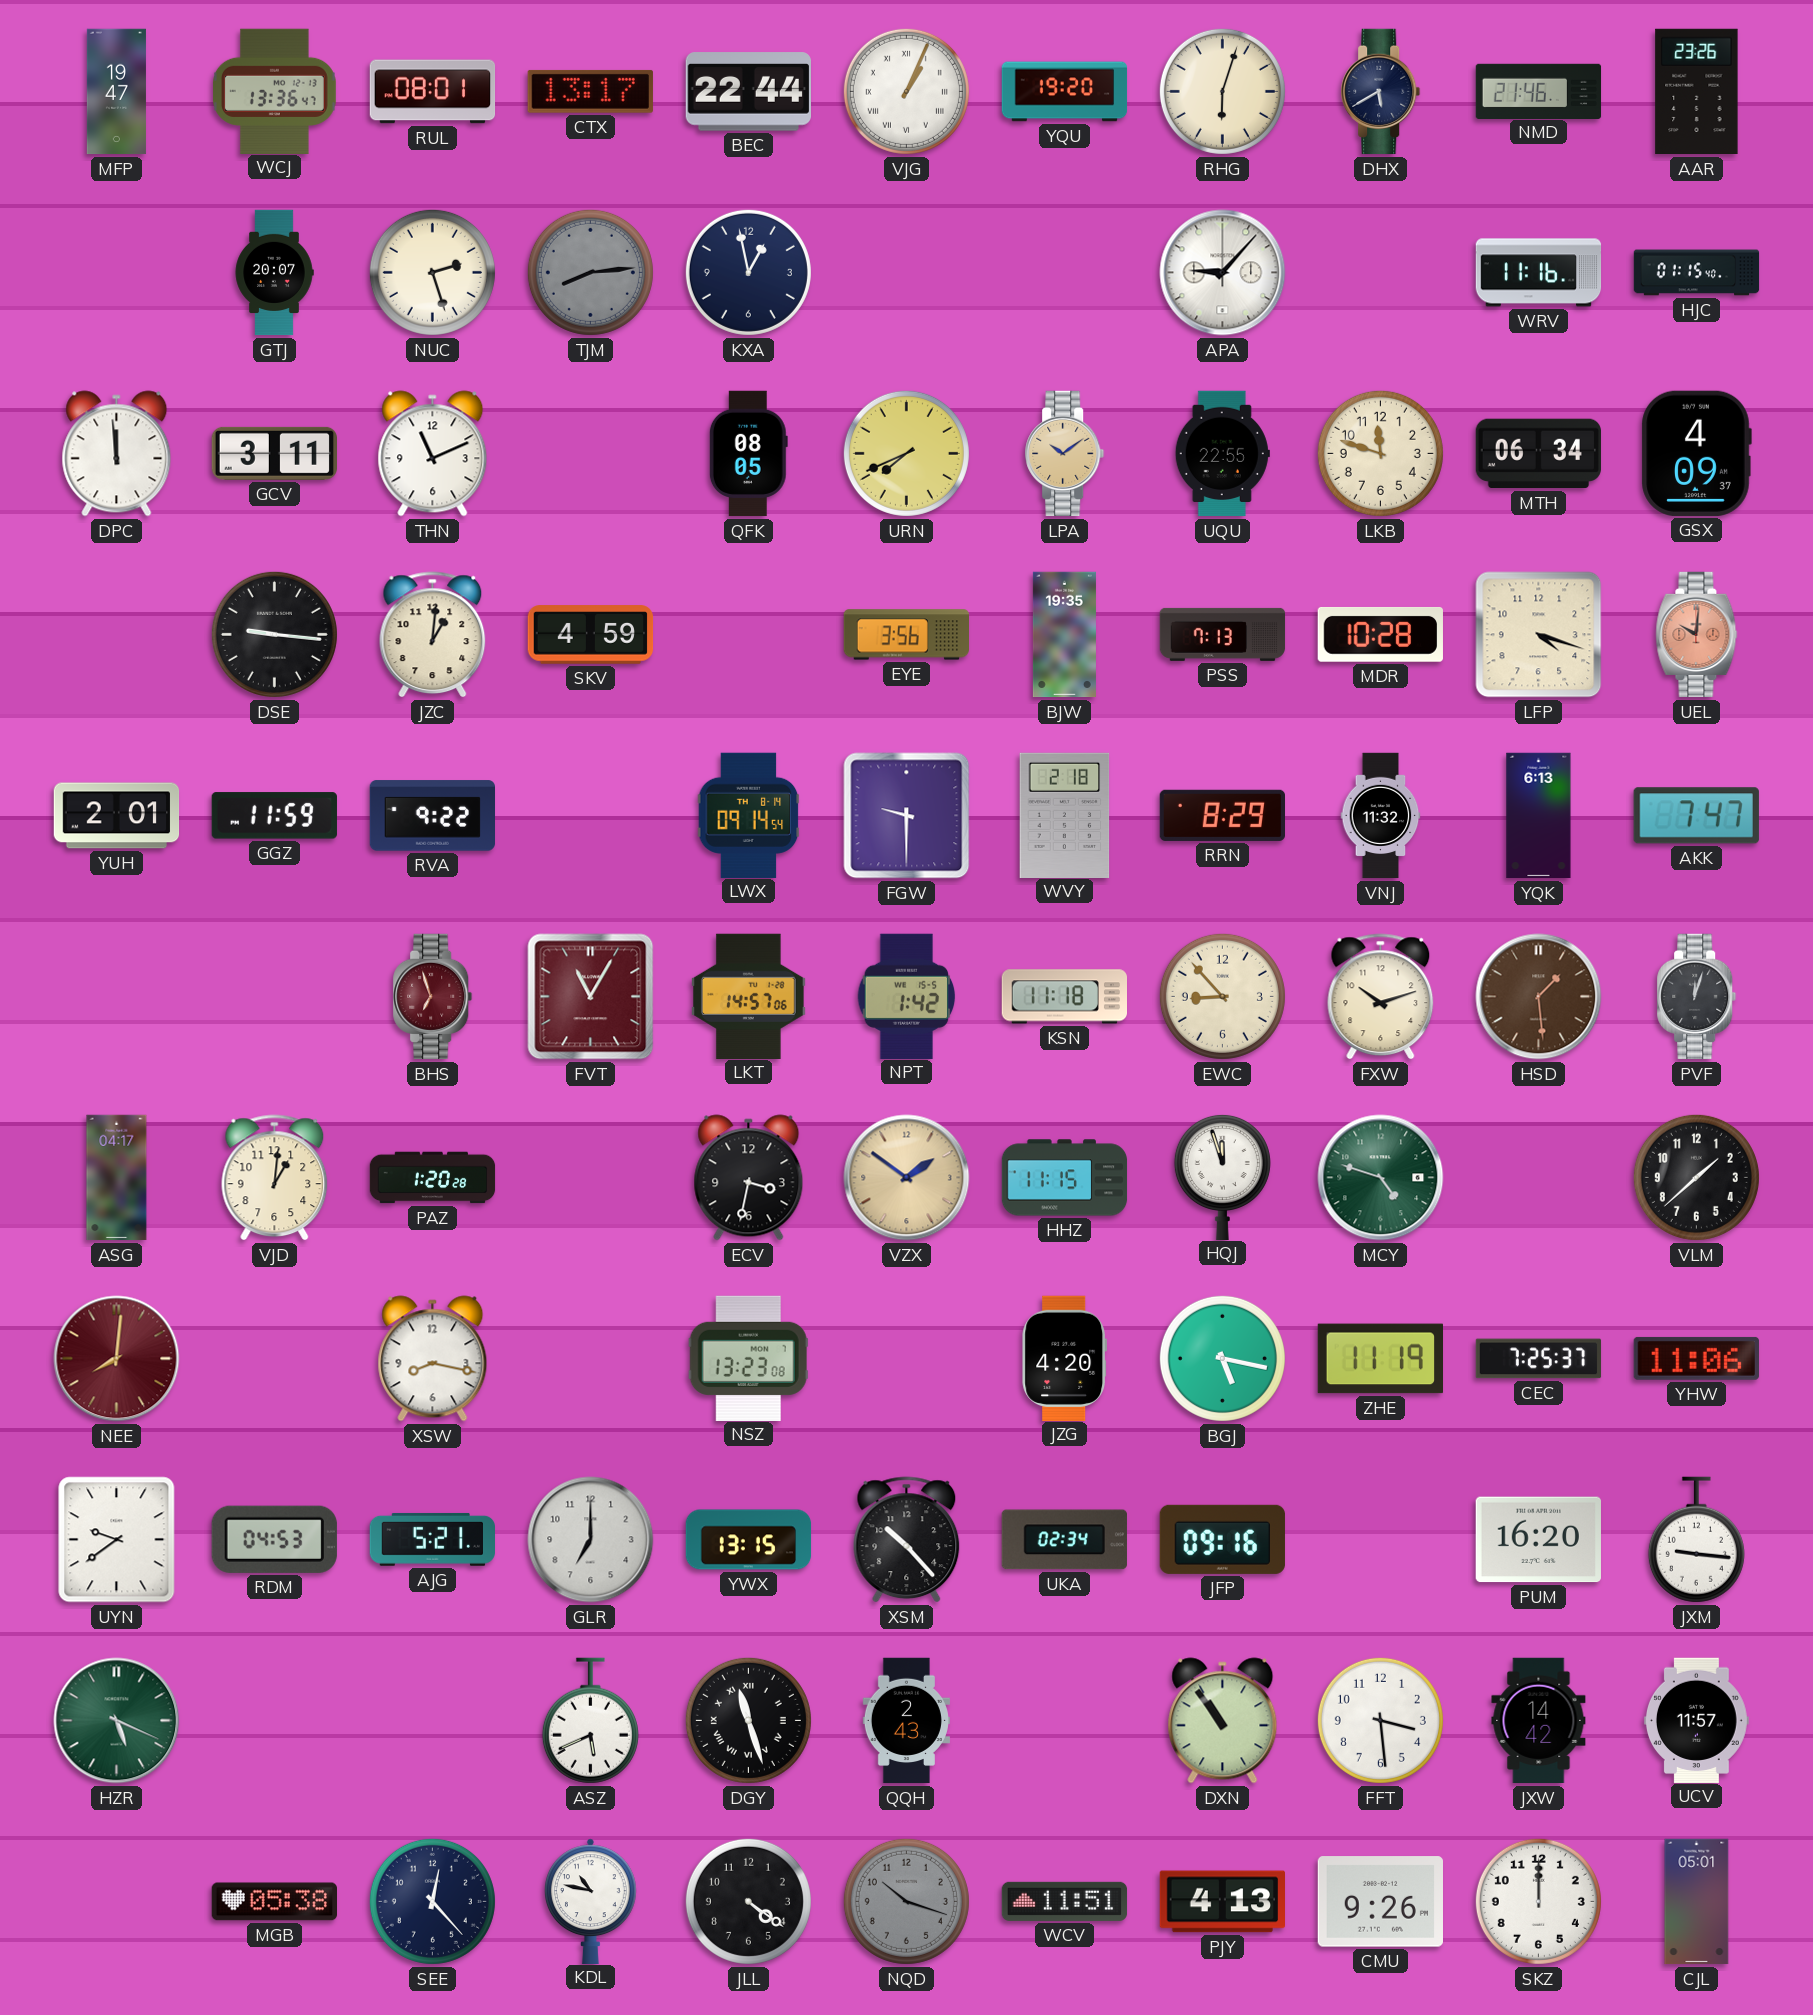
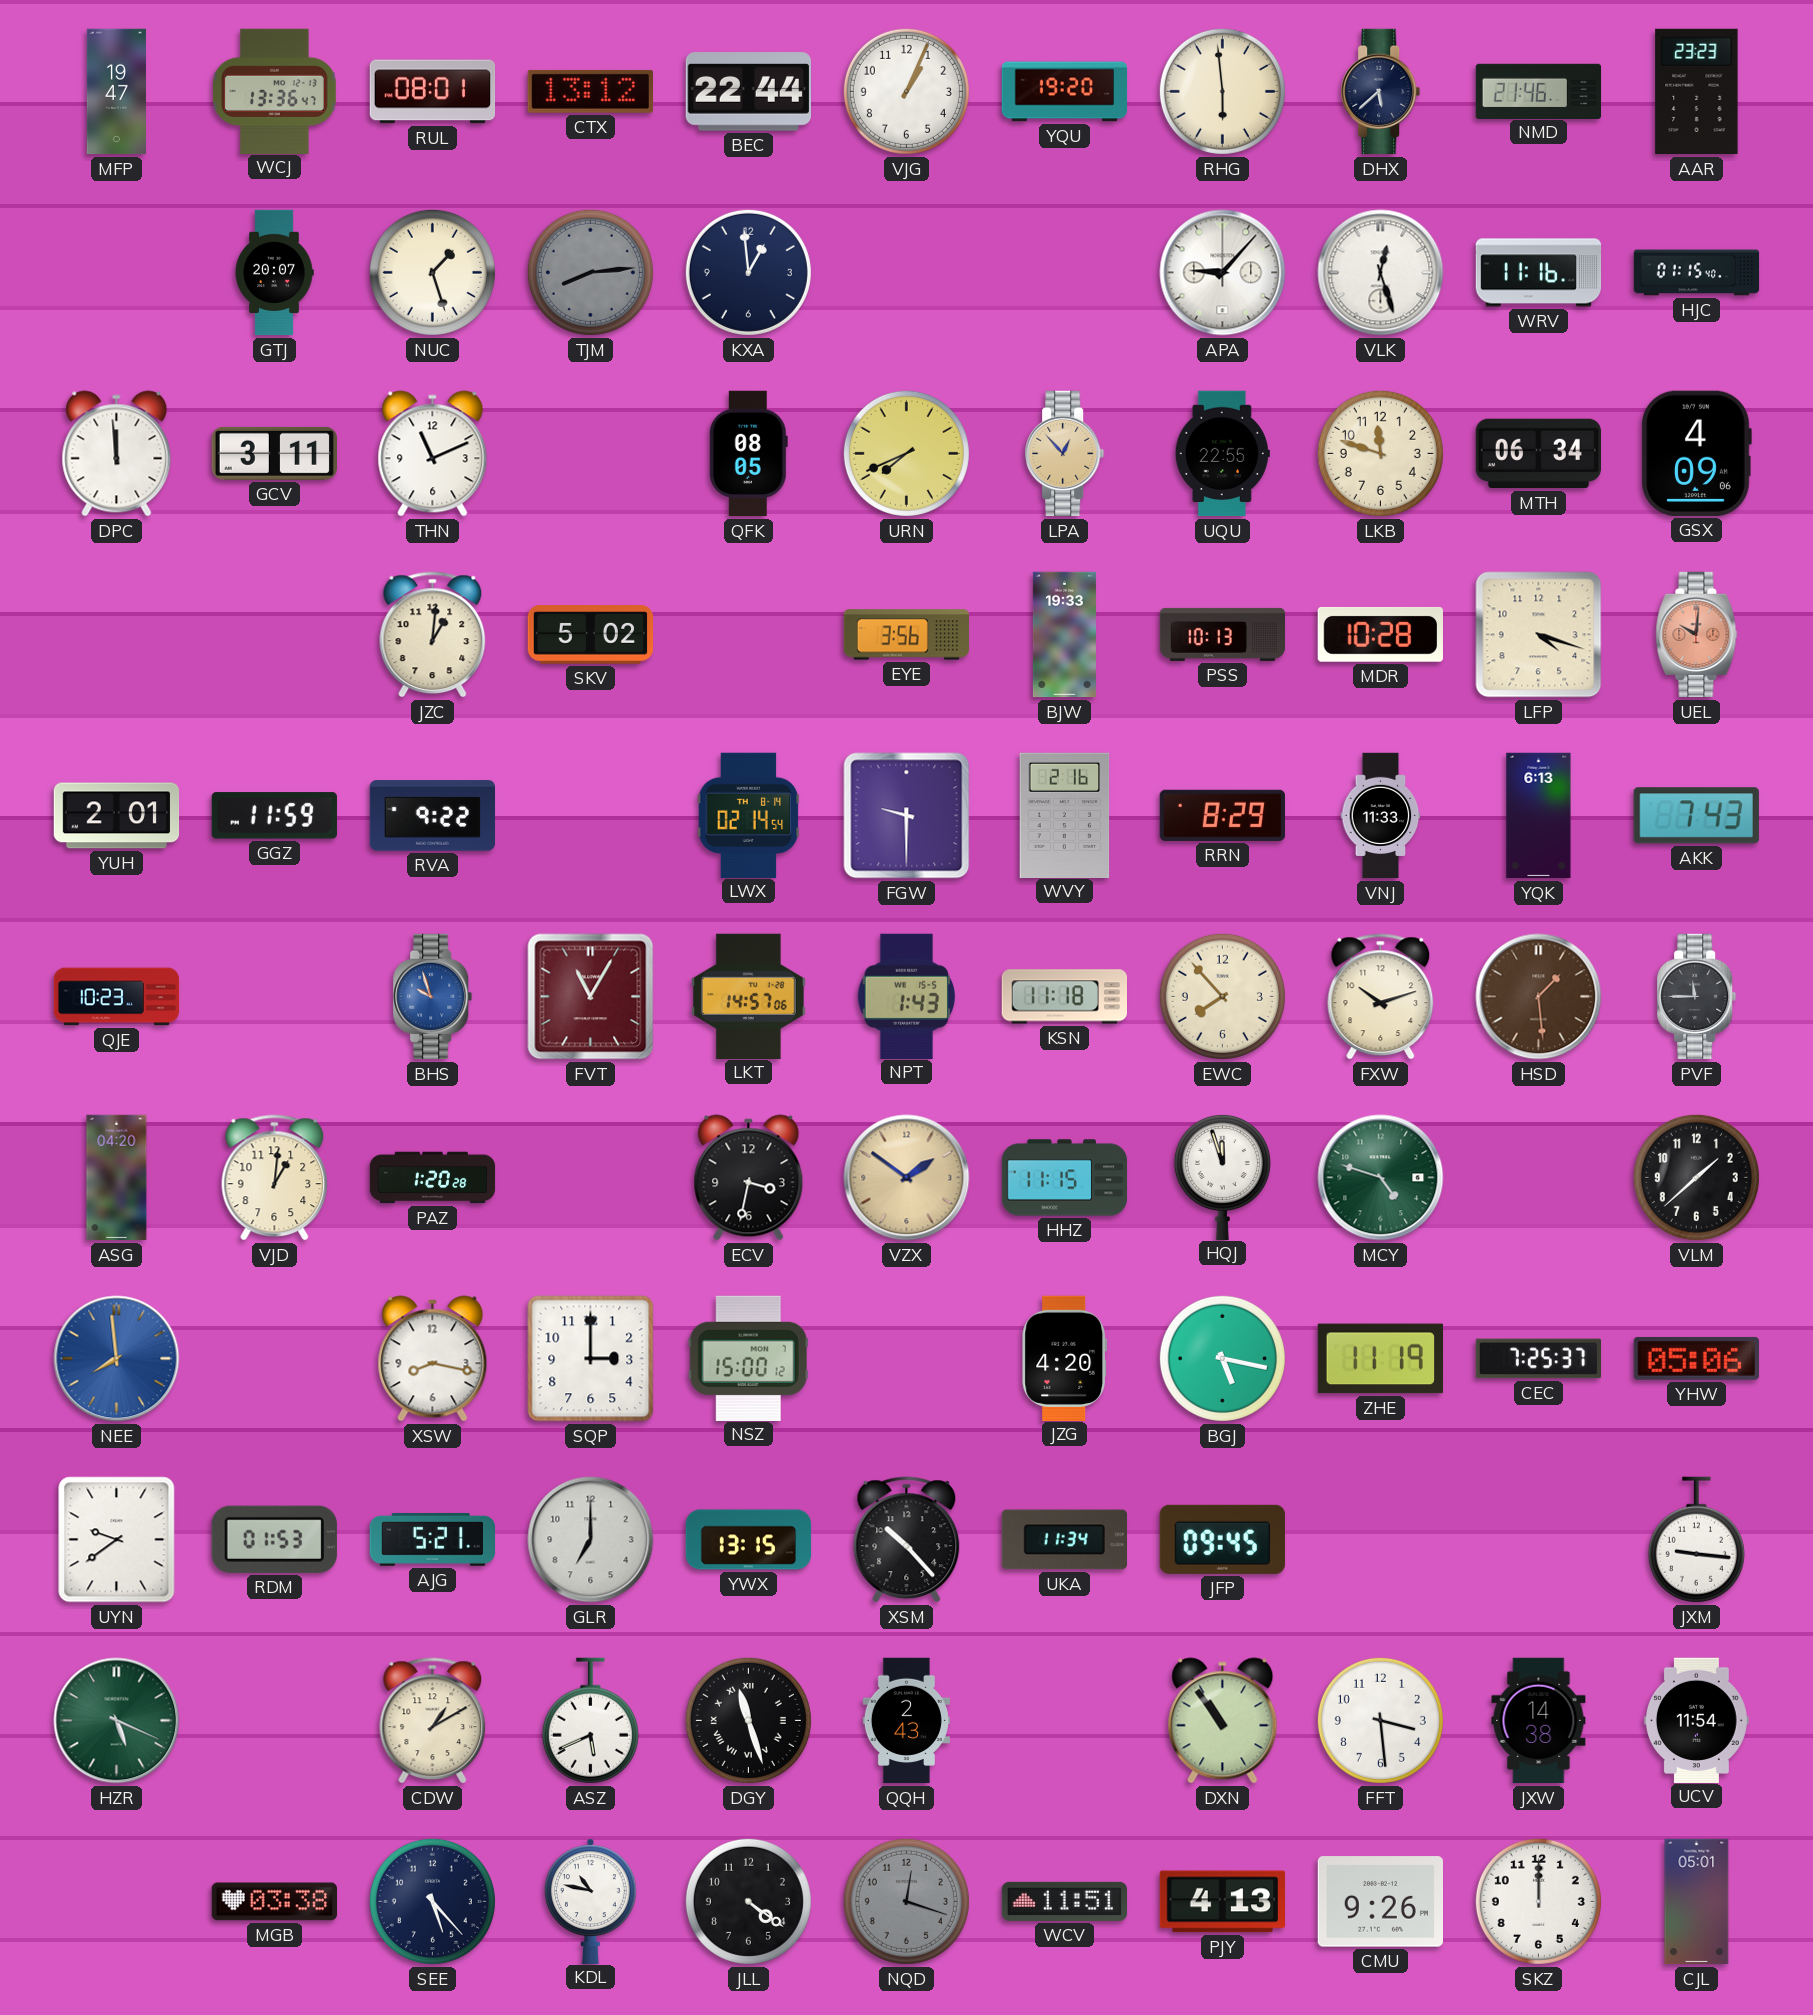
CTX: 13:17 -> 13:12
VJG numerals: Roman -> Arabic
RHG: 6:03 -> 5:59
DHX: 5:40 -> 5:38
AAR: 23:26 -> 23:23
NUC: 2:27 -> 1:27
KXA: 12:58 -> 12:59
VLK: none -> 12:27
LPA: 10:09 -> 12:53
GSX: 4:09:37 -> 4:09:06
DSE: 9:16 -> none
SKV: 4:59 -> 5:02
BJW: 19:35 -> 19:33
PSS: 7:13 -> 10:13
LWX: 09:14 -> 02:14
WVY: 2:18 -> 2:16
VNJ: 11:32 -> 11:33
AKK: 7:47 -> 7:43
QJE: none -> 10:23
BHS: 6:57 -> 9:57
BHS dial: burgundy -> blue
NPT: 1:42 -> 1:43
EWC: 8:53 -> 7:53
PVF: 12:03 -> 11:45
ASG: 04:17 -> 04:20
NEE: 8:01 -> 7:59
NEE dial: burgundy -> blue
SQP: none -> 3:00
NSZ: 13:23 -> 15:00
YHW: 11:06 -> 05:06
RDM: 04:53 -> 01:53
UKA: 02:34 -> 11:34
JFP: 09:16 -> 09:45
PUM: 16:20 -> none
CDW: none -> 1:10
JXW: 14:42 -> 14:38
UCV: 11:57 -> 11:54
MGB: 05:38 -> 03:38
SEE: 12:23 -> 5:23
NQD: 10:18 -> 12:18
